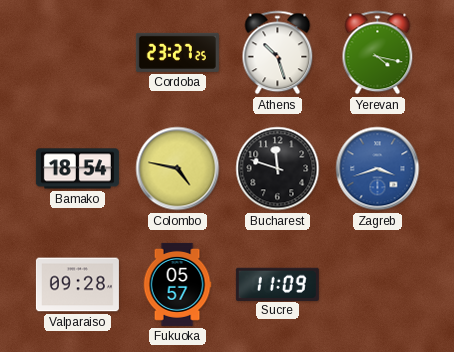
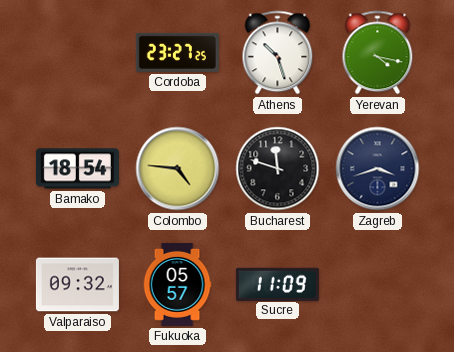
Colombo: 4:47 -> 4:46
Zagreb dial: blue -> navy
Valparaiso: 09:28 -> 09:32
